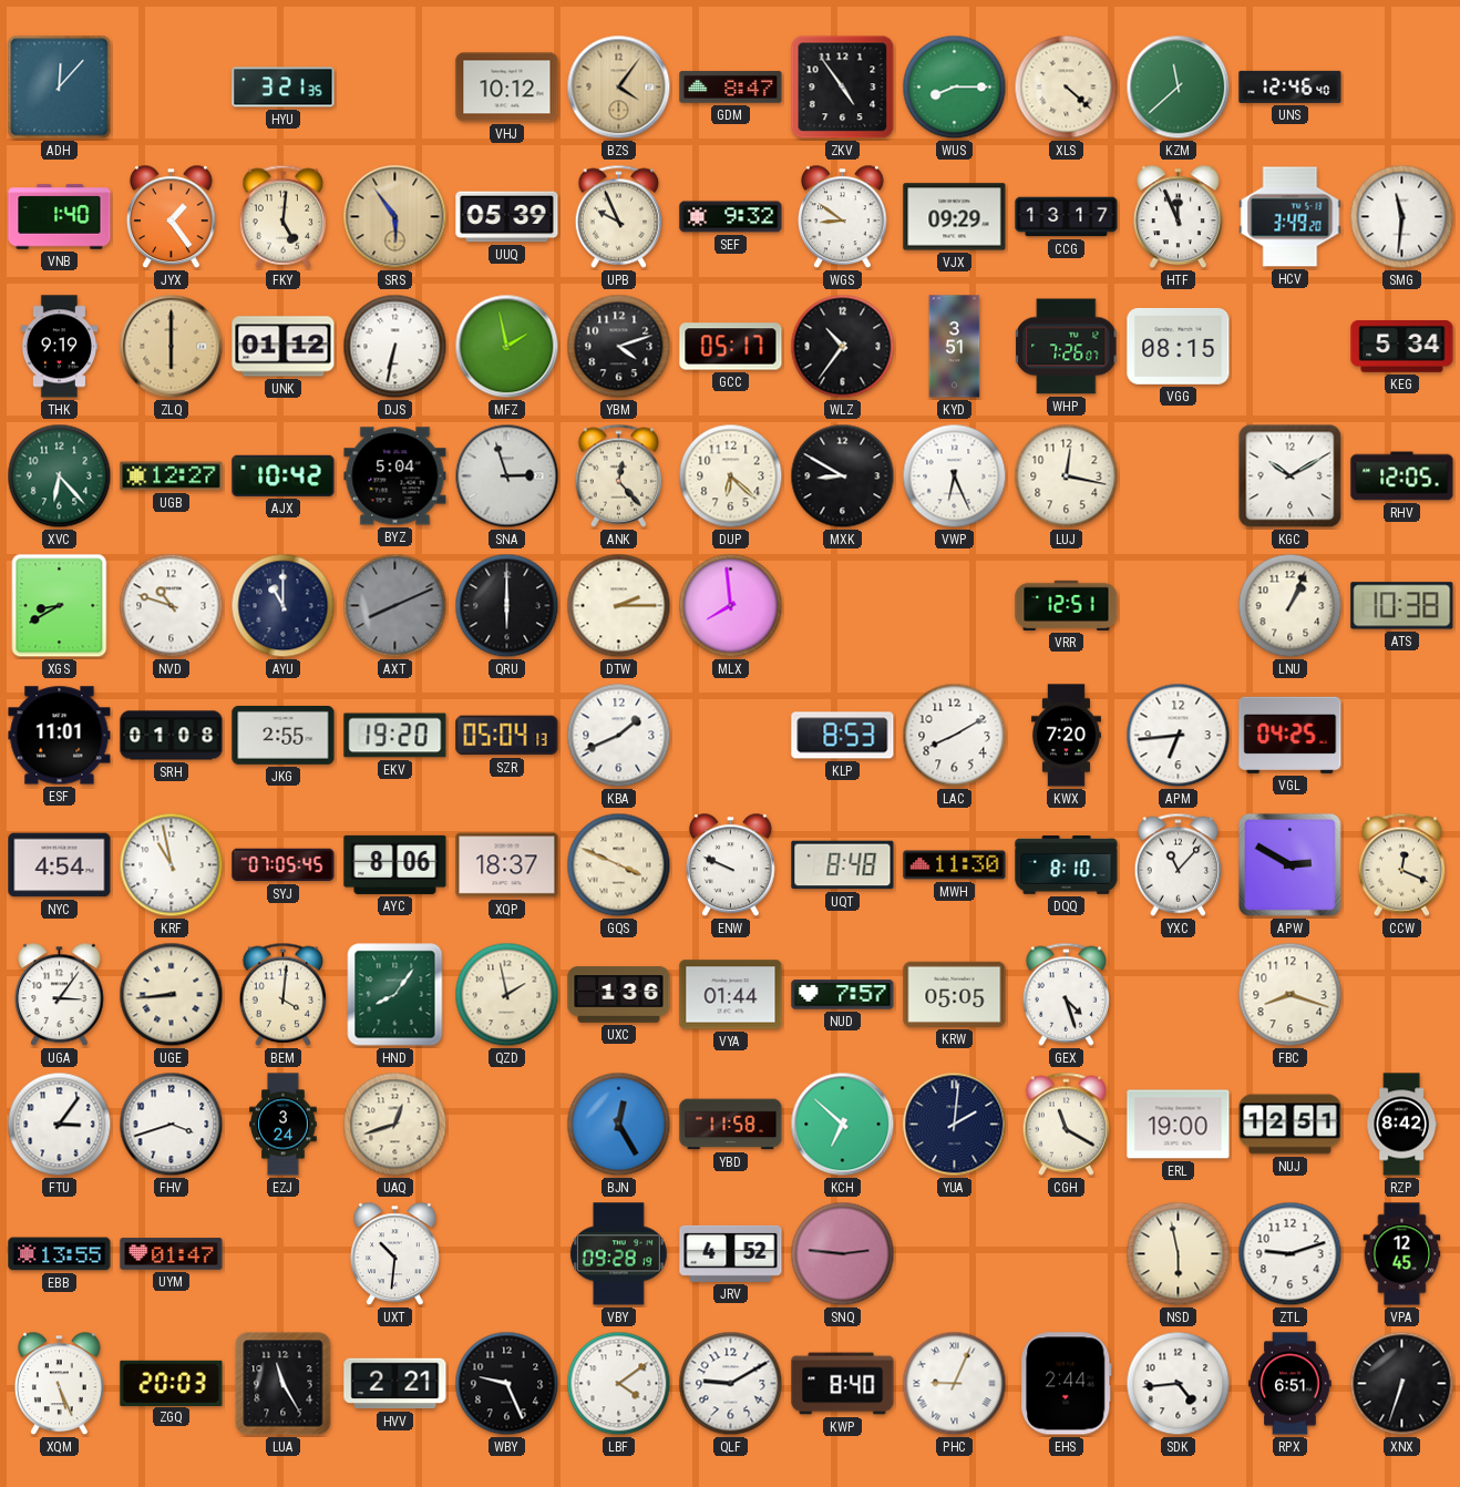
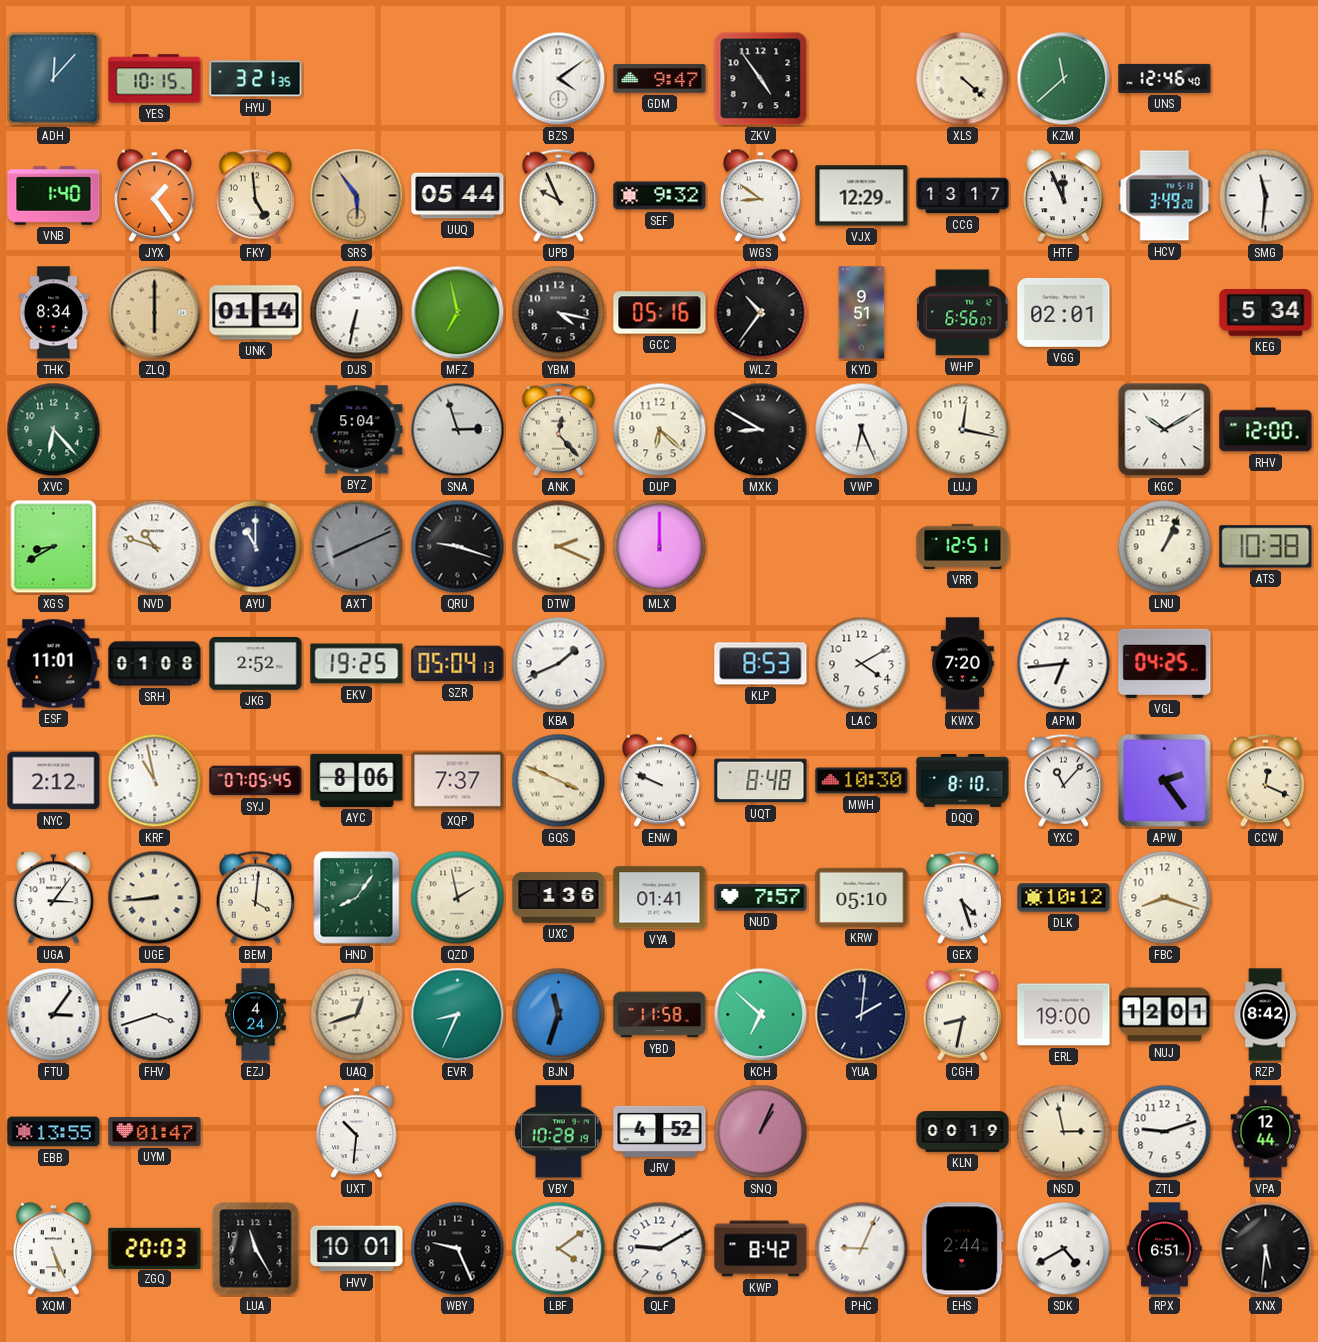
YES: none -> 10:15
VHJ: 10:12 -> none
BZS: 4:06 -> 4:09
BZS dial: champagne -> white
GDM: 8:47 -> 9:47
WUS: 8:15 -> none
FKY: 5:01 -> 4:59
UUQ: 05:39 -> 05:44
VJX: 09:29 -> 12:29
THK: 9:19 -> 8:34
UNK: 01:12 -> 01:14
MFZ: 1:58 -> 6:58
YBM: 4:12 -> 4:17
GCC: 05:17 -> 05:16
KYD: 3:51 -> 9:51
WHP: 7:26 -> 6:56
VGG: 08:15 -> 02:01
UGB: 12:27 -> none
AJX: 10:42 -> none
RHV: 12:05 -> 12:00
QRU: 6:00 -> 9:18
DTW: 2:15 -> 2:19
MLX: 7:59 -> 12:00
JKG: 2:55 -> 2:52
EKV: 19:20 -> 19:25
LAC: 8:10 -> 4:10
NYC: 4:54 -> 2:12
XQP: 18:37 -> 7:37
MWH: 11:30 -> 10:30
APW: 2:50 -> 2:24
VYA: 01:44 -> 01:41
KRW: 05:05 -> 05:10
DLK: none -> 10:12
EZJ: 3:24 -> 4:24
EVR: none -> 8:34
BJN: 12:25 -> 11:33
CGH: 11:20 -> 8:32
NUJ: 12:51 -> 12:01
VBY: 09:28 -> 10:28
SNQ: 2:46 -> 1:04
KLN: none -> 00:19
NSD: 5:58 -> 2:58
VPA: 12:45 -> 12:44
HVV: 2:21 -> 10:01
KWP: 8:40 -> 8:42
SDK: 4:44 -> 4:40
XNX: 6:33 -> 5:31
